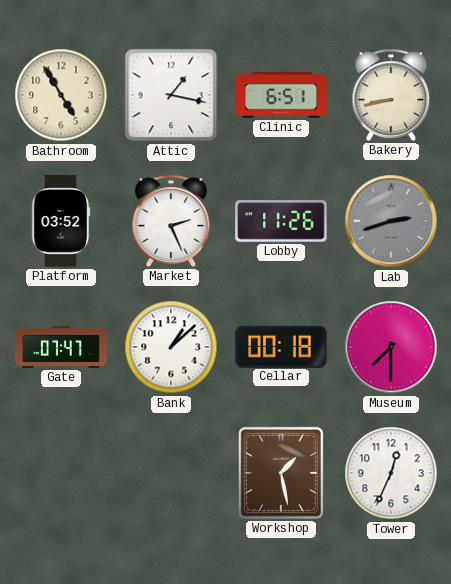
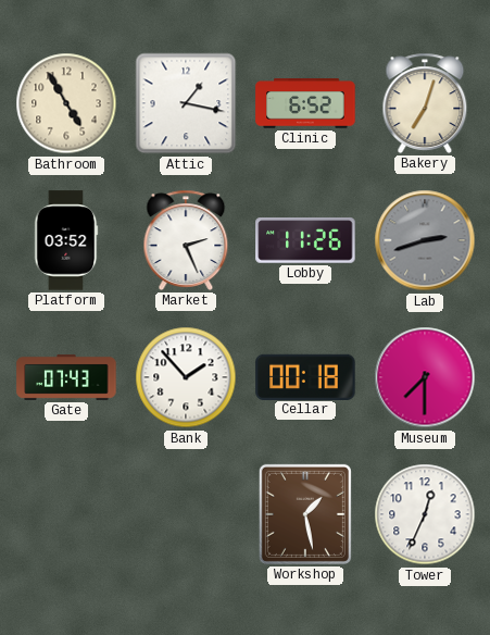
Clinic: 6:51 -> 6:52
Bakery: 8:43 -> 7:03
Gate: 07:47 -> 07:43
Bank: 1:08 -> 1:53
